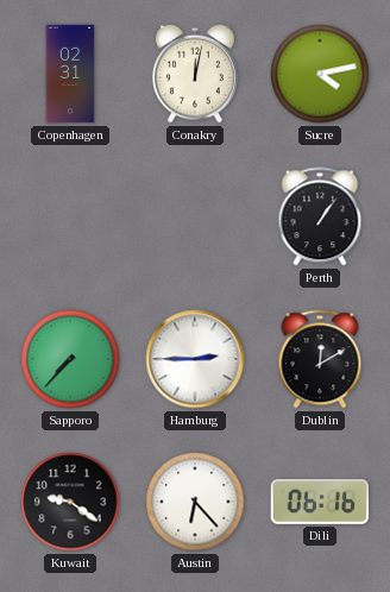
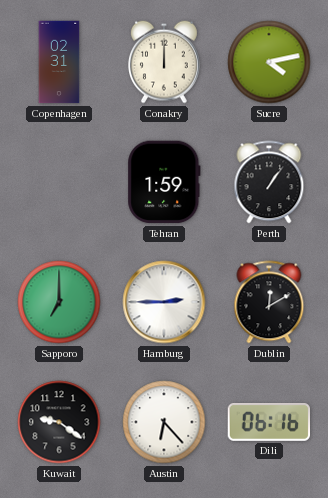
Conakry: 12:02 -> 12:00
Tehran: none -> 1:59
Sapporo: 7:37 -> 7:00
